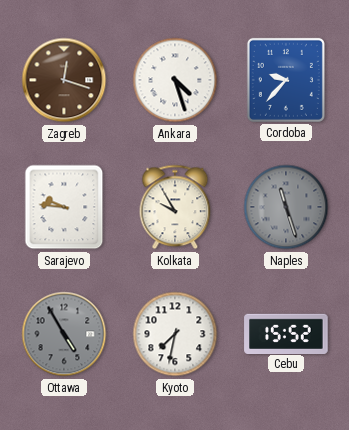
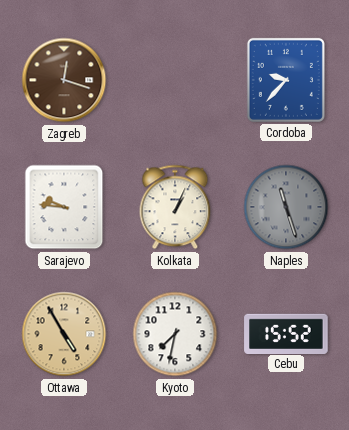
Ankara: 4:27 -> none
Kolkata: 9:55 -> 1:04
Ottawa dial: grey -> champagne
